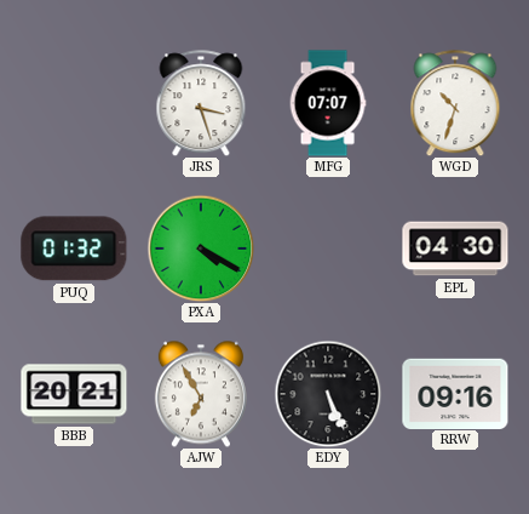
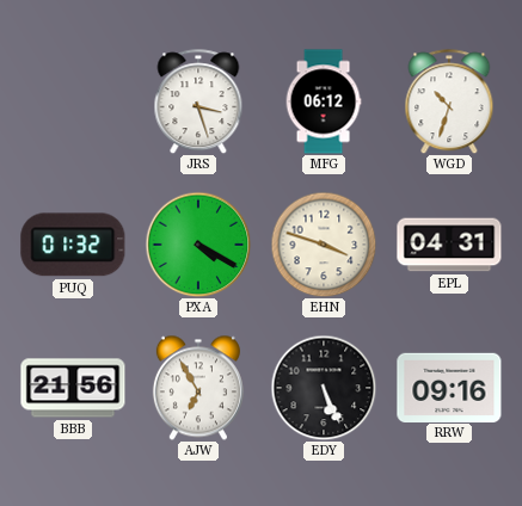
MFG: 07:07 -> 06:12
EHN: none -> 3:48
EPL: 04:30 -> 04:31
BBB: 20:21 -> 21:56
